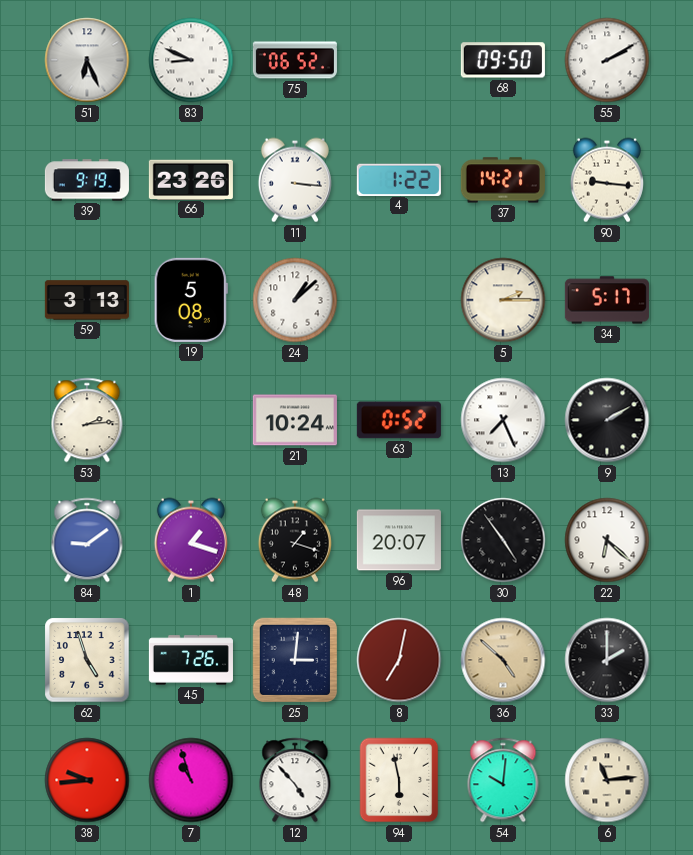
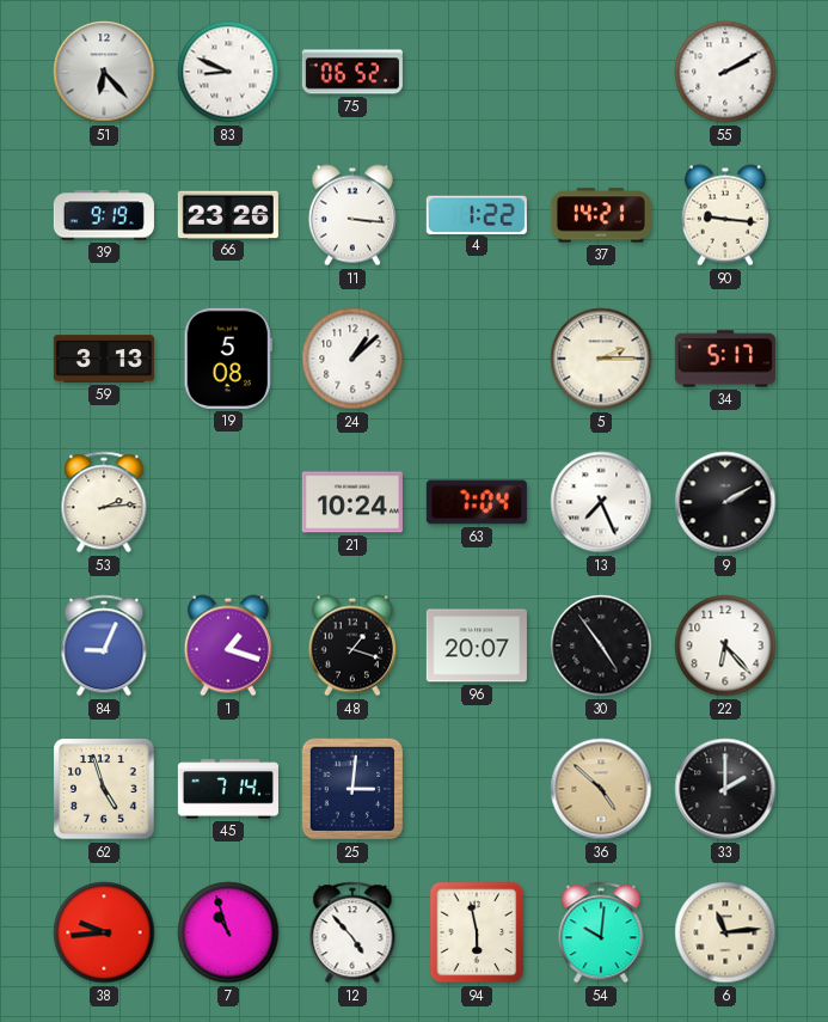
51: 6:26 -> 6:23
68: 09:50 -> none
63: 0:52 -> 7:04
84: 9:09 -> 9:04
22: 6:22 -> 6:23
45: 7:26 -> 7:14
8: 7:02 -> none
